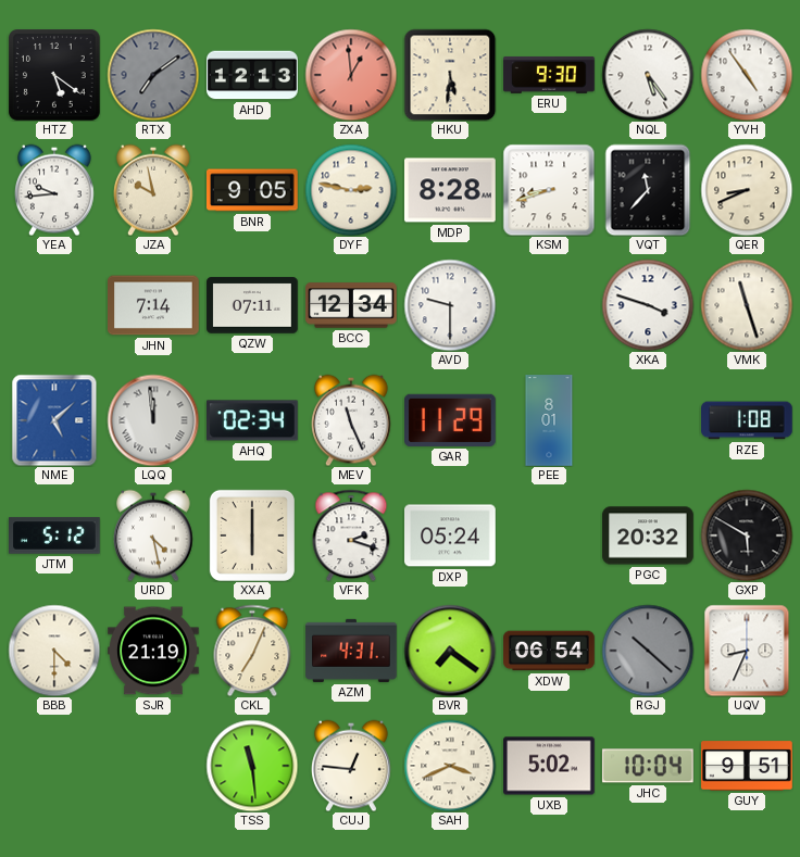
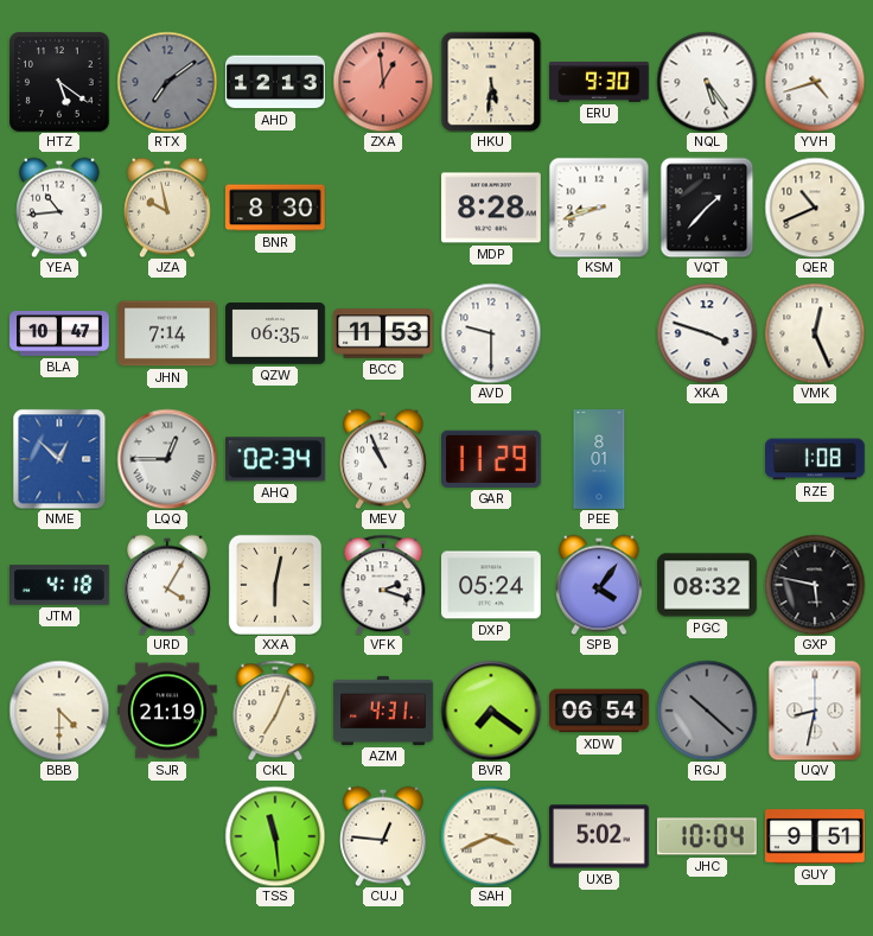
YVH: 4:54 -> 4:42
YEA: 9:44 -> 10:44
BNR: 9:05 -> 8:30
DYF: 2:47 -> none
VQT: 11:37 -> 1:37
QER: 8:41 -> 10:41
BLA: none -> 10:47
QZW: 07:11 -> 06:35
BCC: 12:34 -> 11:53
VMK: 11:27 -> 12:26
NME: 5:08 -> 12:52
LQQ: 11:59 -> 12:45
MEV: 11:26 -> 10:56
JTM: 5:12 -> 4:18
URD: 4:28 -> 4:05
XXA: 6:00 -> 6:02
SPB: none -> 4:06
PGC: 20:32 -> 08:32
GXP: 5:50 -> 5:47
UQV: 8:34 -> 8:32
